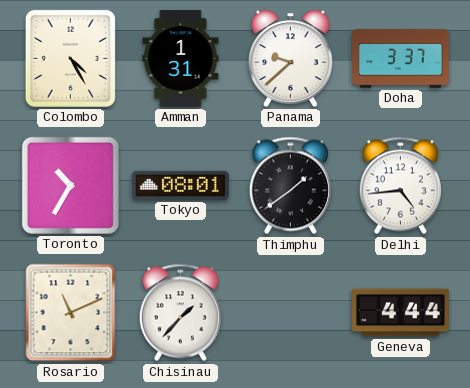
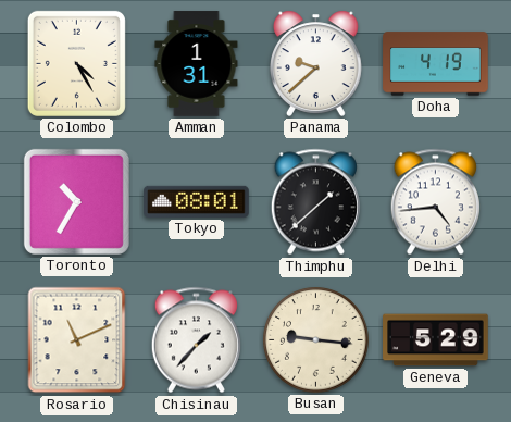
Doha: 3:37 -> 4:19
Thimphu: 1:39 -> 1:38
Busan: none -> 9:16
Geneva: 4:44 -> 5:29
